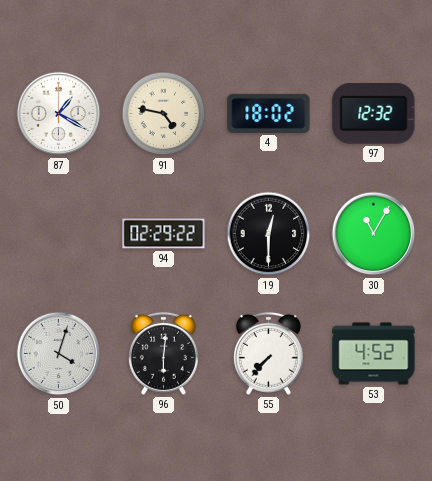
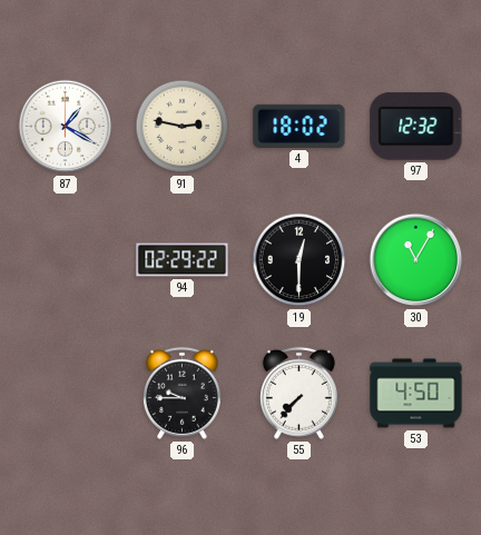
91: 4:47 -> 2:47
50: 4:03 -> none
96: 6:01 -> 9:45
53: 4:52 -> 4:50
